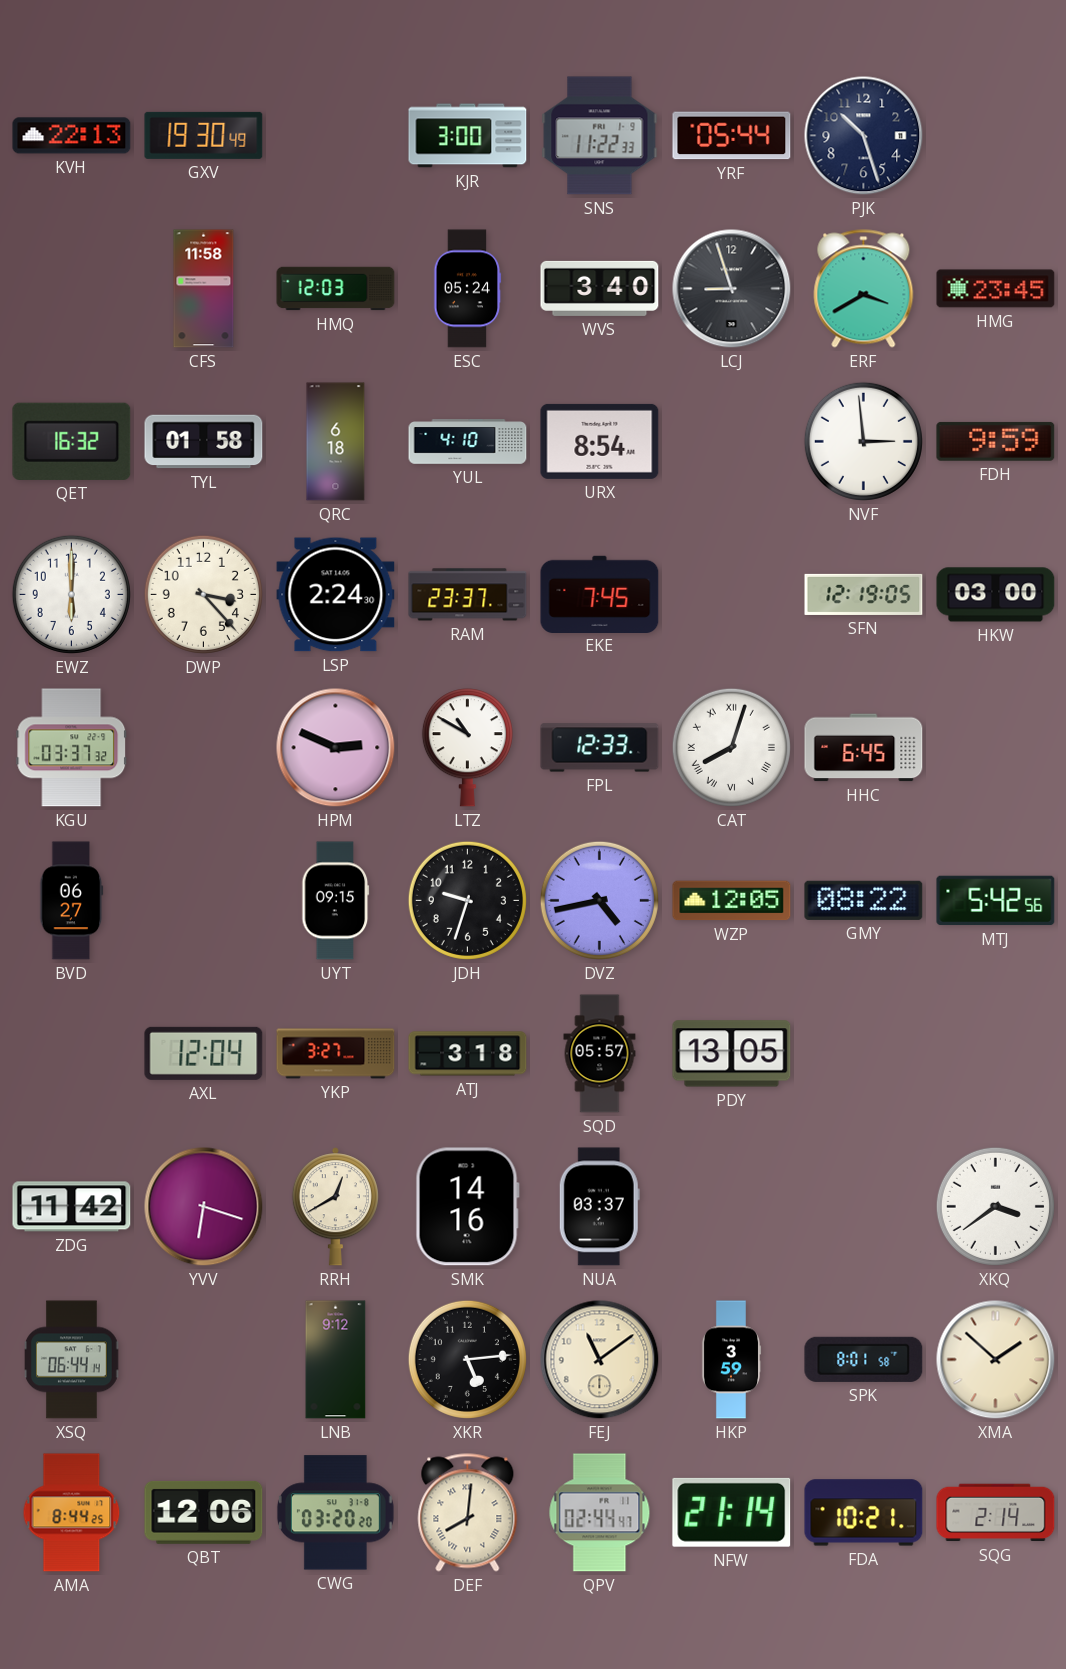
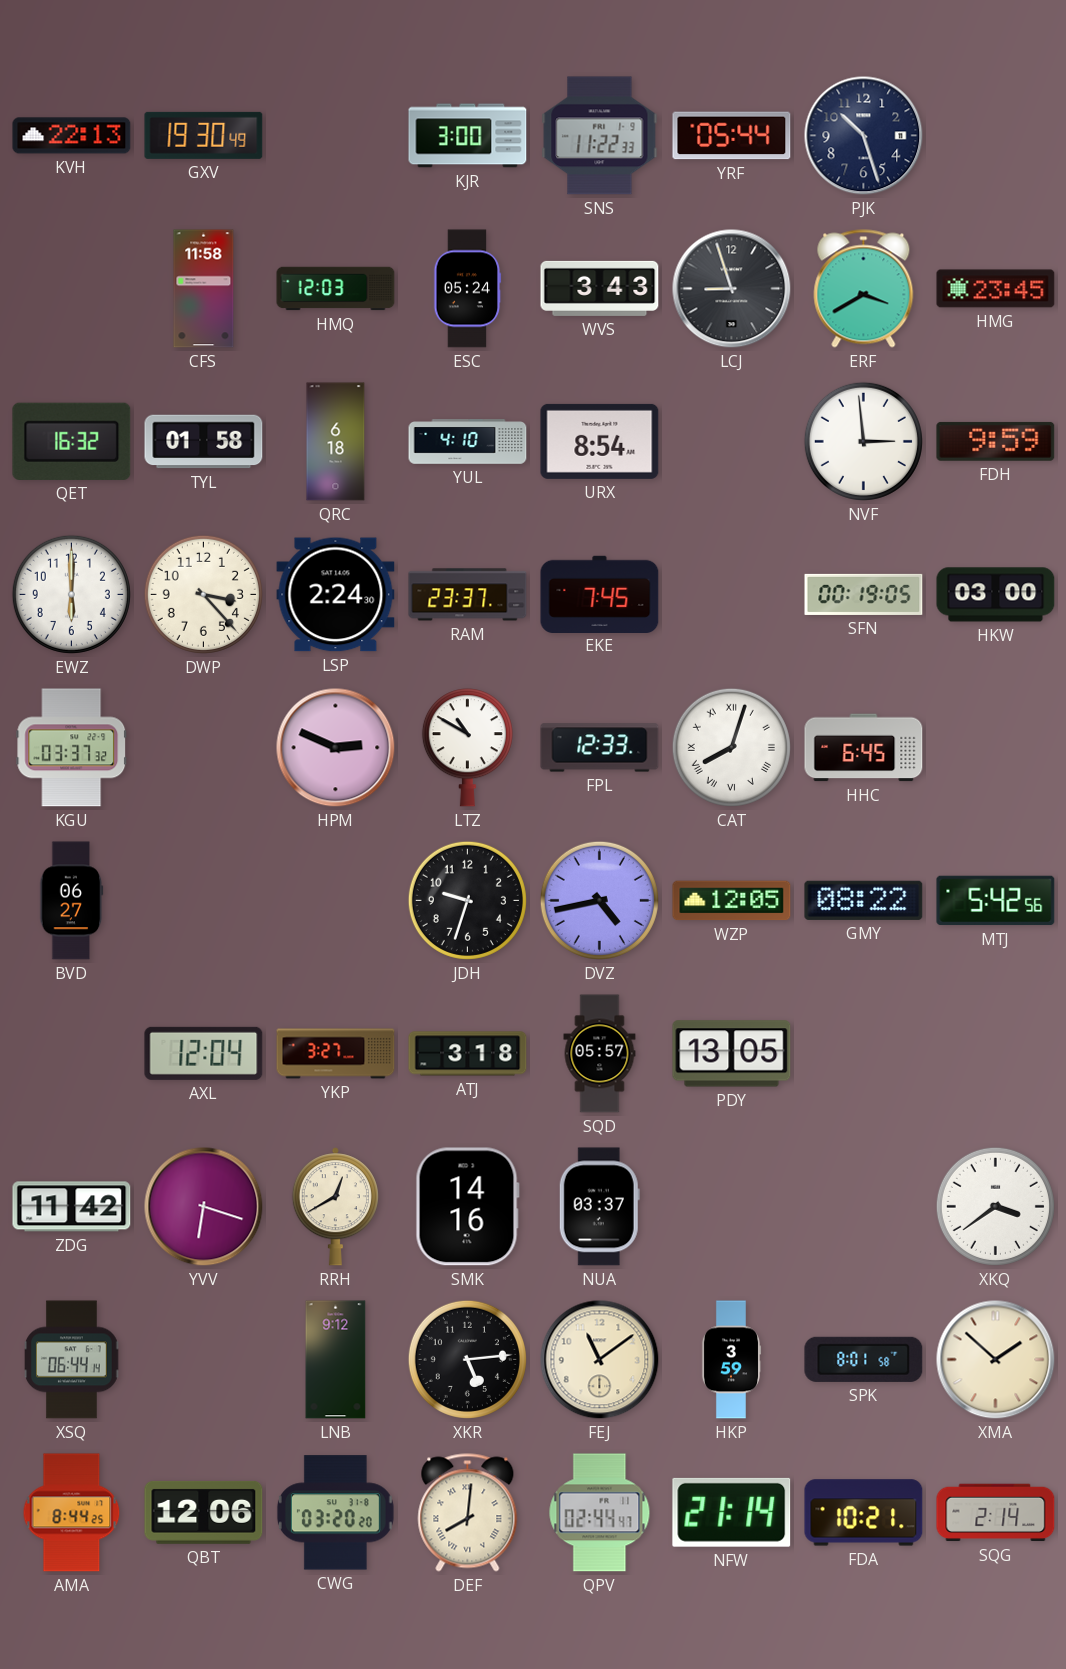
WVS: 3:40 -> 3:43
SFN: 12:19 -> 00:19
UYT: 09:15 -> none
